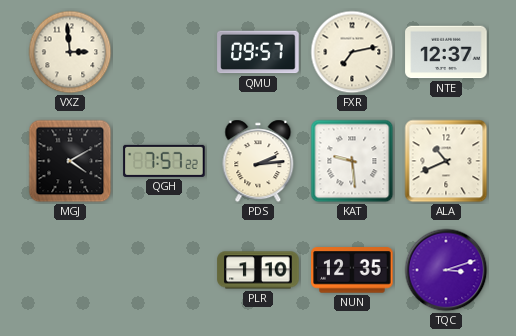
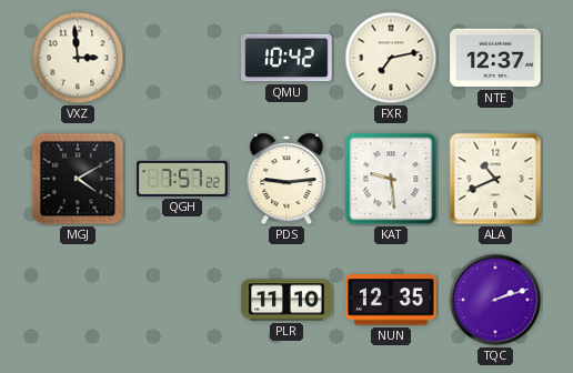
QMU: 09:57 -> 10:42
PDS: 2:14 -> 9:14
PLR: 1:10 -> 11:10
TQC: 3:12 -> 2:12
